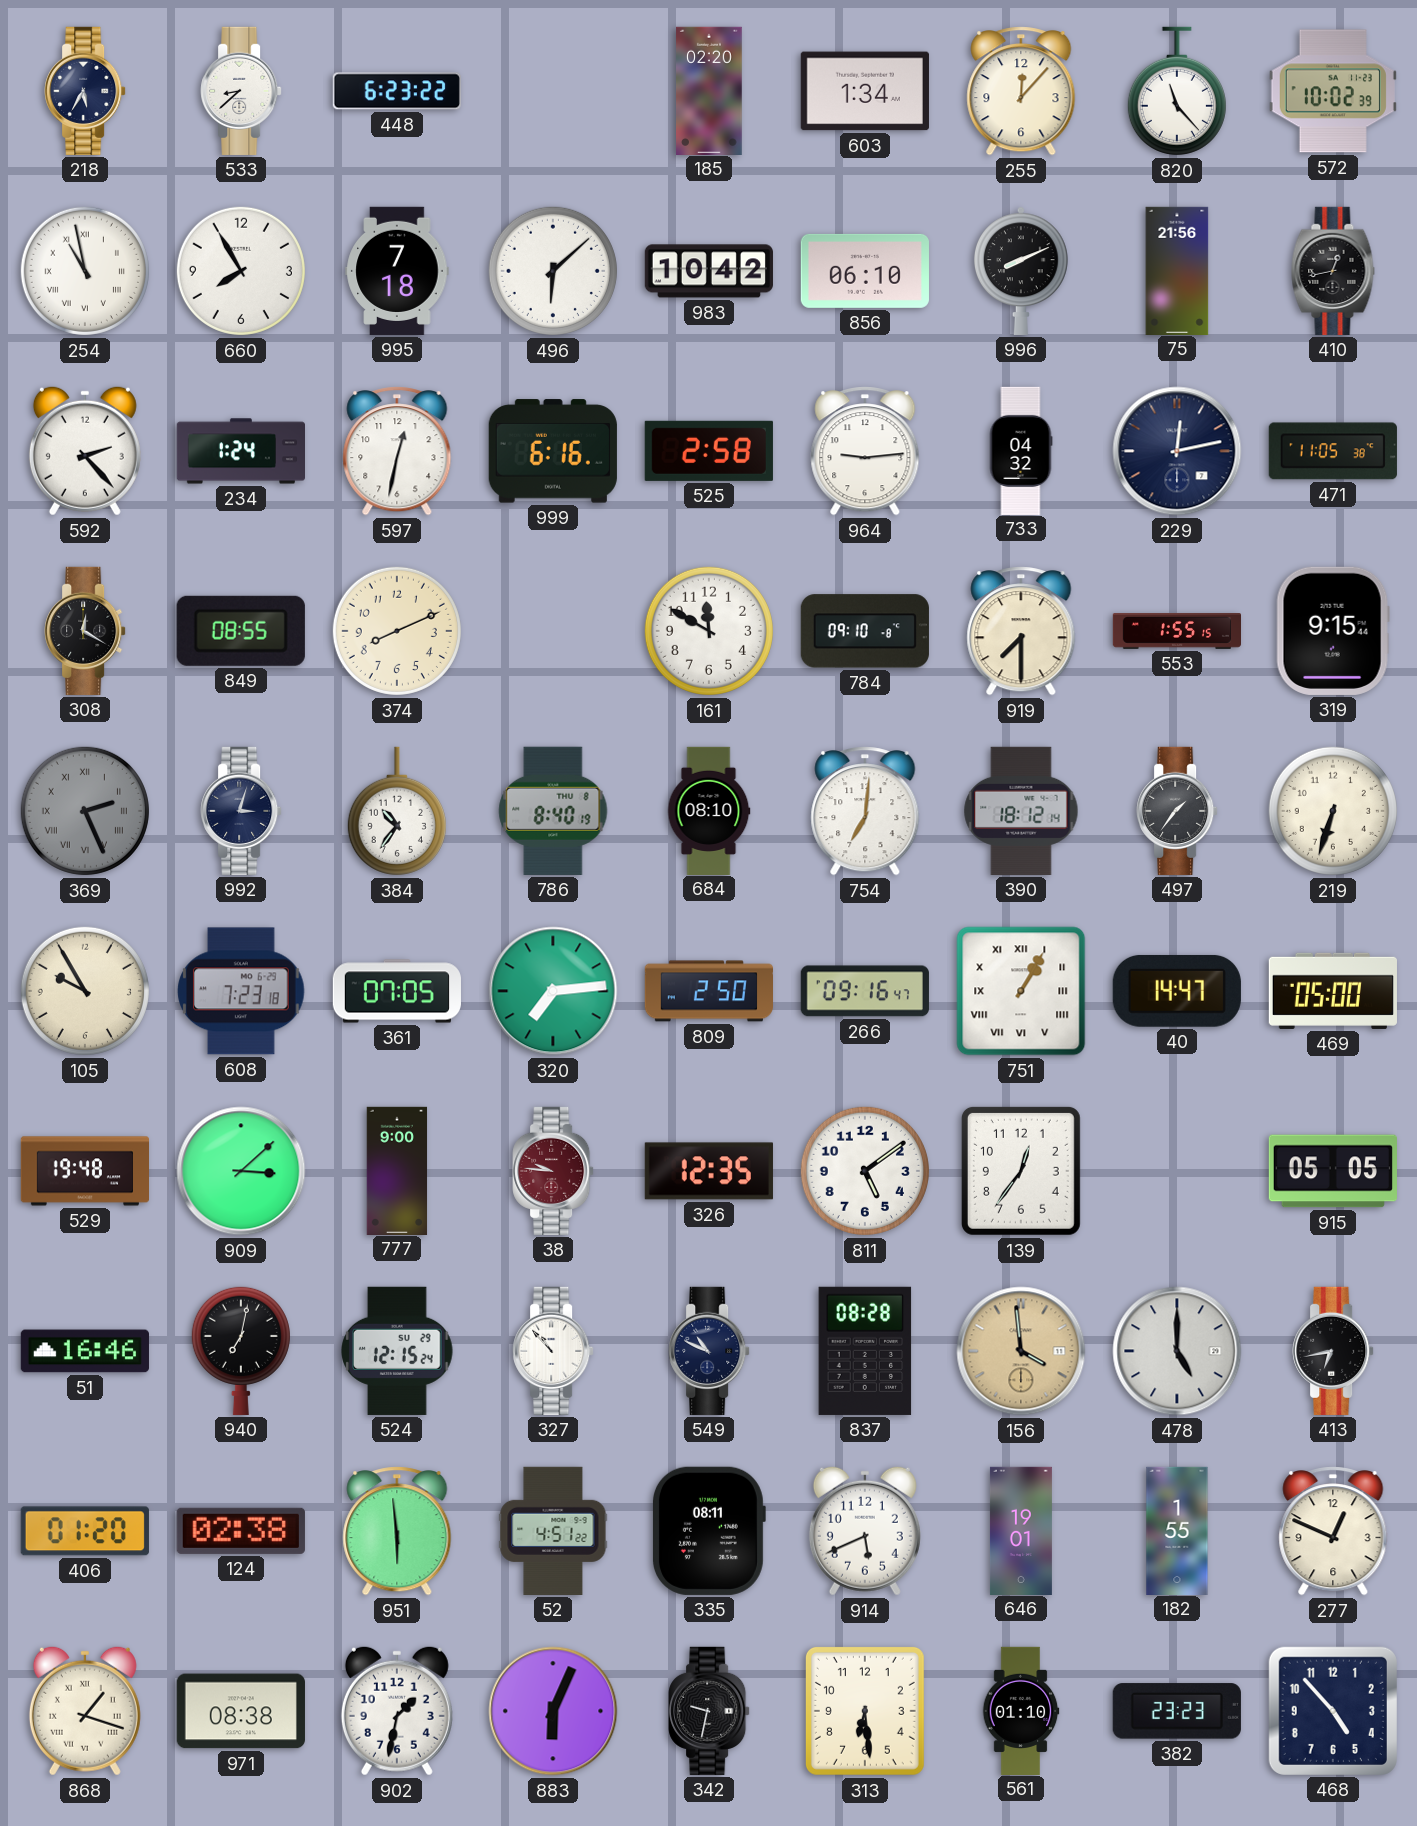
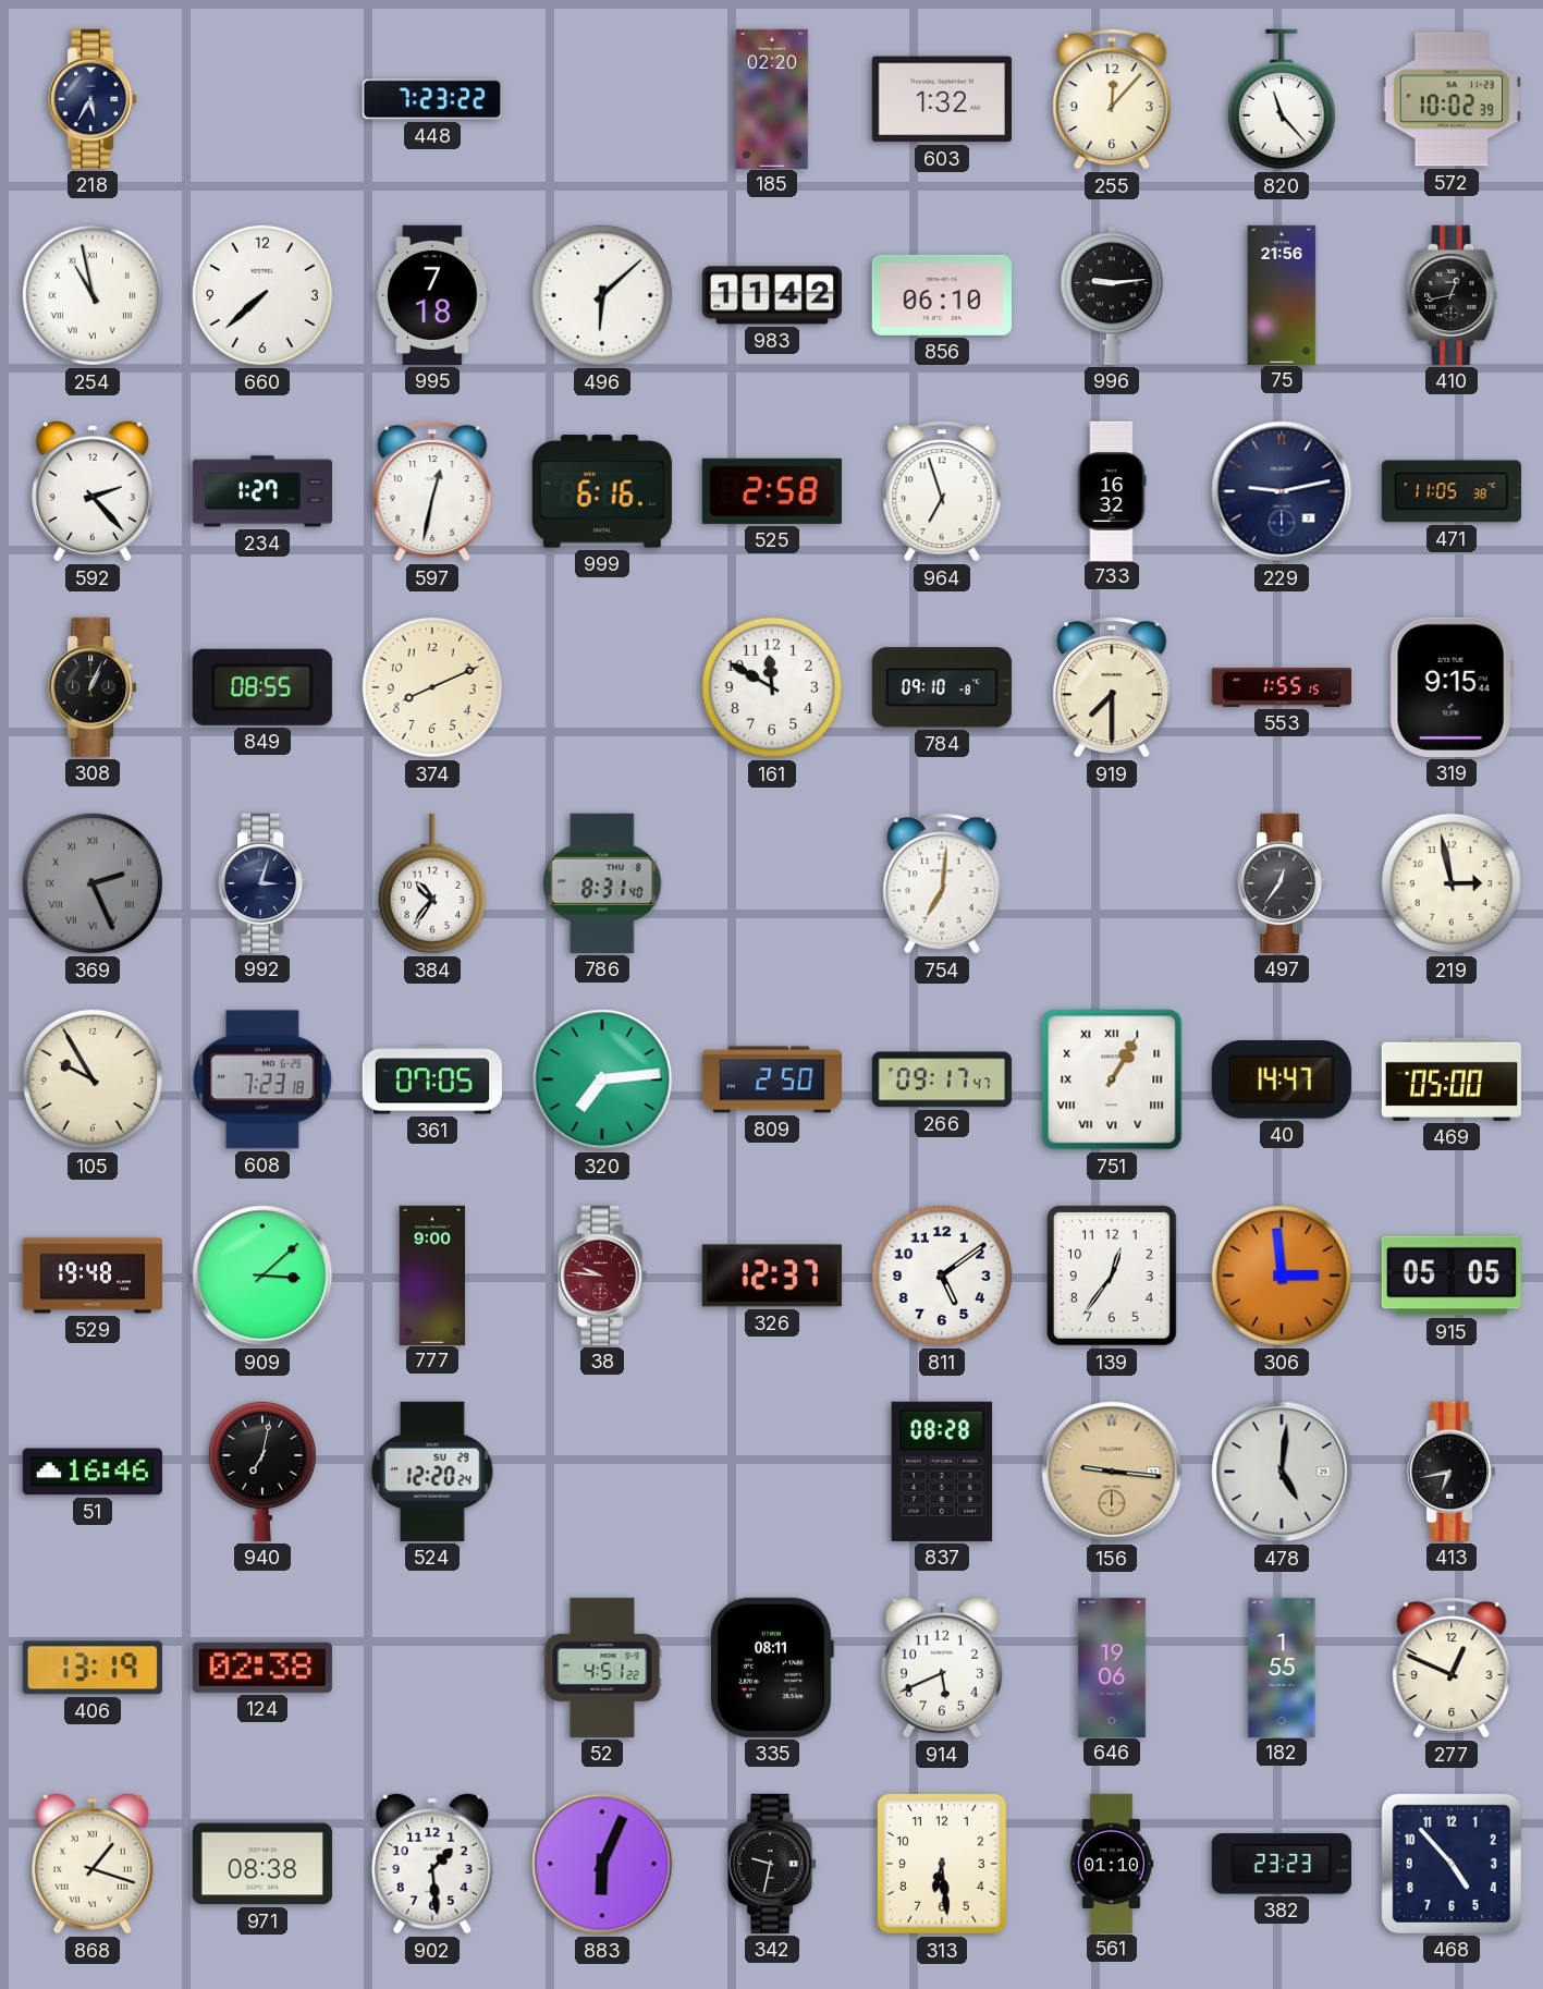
533: 8:38 -> none
448: 6:23 -> 7:23
603: 1:34 -> 1:32
660: 7:55 -> 7:38
983: 10:42 -> 11:42
996: 8:11 -> 9:14
234: 1:24 -> 1:27
964: 9:14 -> 6:57
733: 04:32 -> 16:32
229: 12:13 -> 9:13
308: 12:20 -> 1:04
786: 8:40 -> 8:31
684: 08:10 -> none
390: 18:12 -> none
497: 1:36 -> 12:36
219: 6:33 -> 2:58
266: 09:16 -> 09:17
326: 12:35 -> 12:37
306: none -> 2:59
524: 12:15 -> 12:20
327: 10:53 -> none
549: 10:49 -> none
156: 3:59 -> 9:16
478: 5:00 -> 5:01
406: 01:20 -> 13:19
951: 5:59 -> none
646: 19:01 -> 19:06
902: 1:32 -> 1:29
